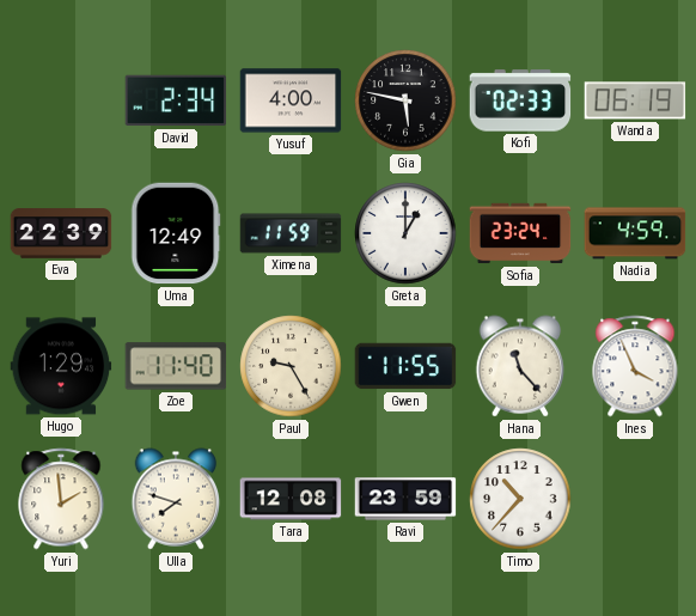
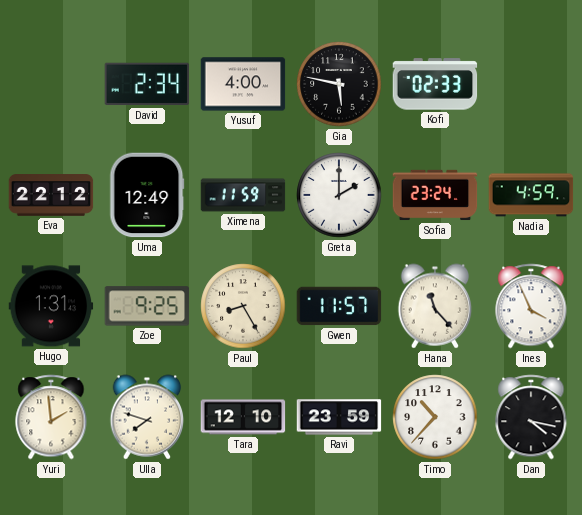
Wanda: 06:19 -> none
Eva: 22:39 -> 22:12
Greta: 1:00 -> 2:00
Hugo: 1:29 -> 1:31
Zoe: 11:40 -> 9:25
Paul: 9:25 -> 8:25
Gwen: 11:55 -> 11:57
Tara: 12:08 -> 12:10
Dan: none -> 4:17
